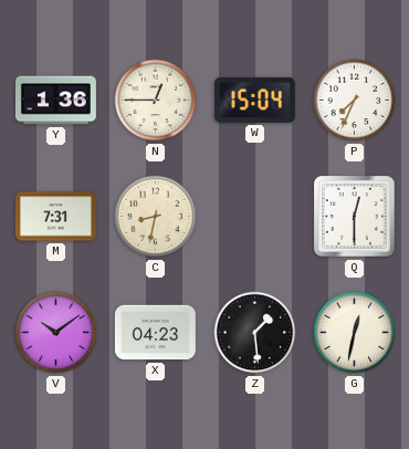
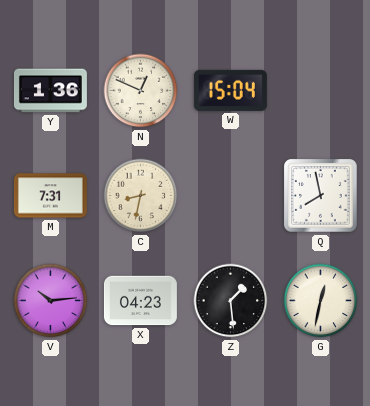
N: 12:45 -> 12:49
P: 7:34 -> none
Q: 12:30 -> 7:58
V: 10:09 -> 10:14
